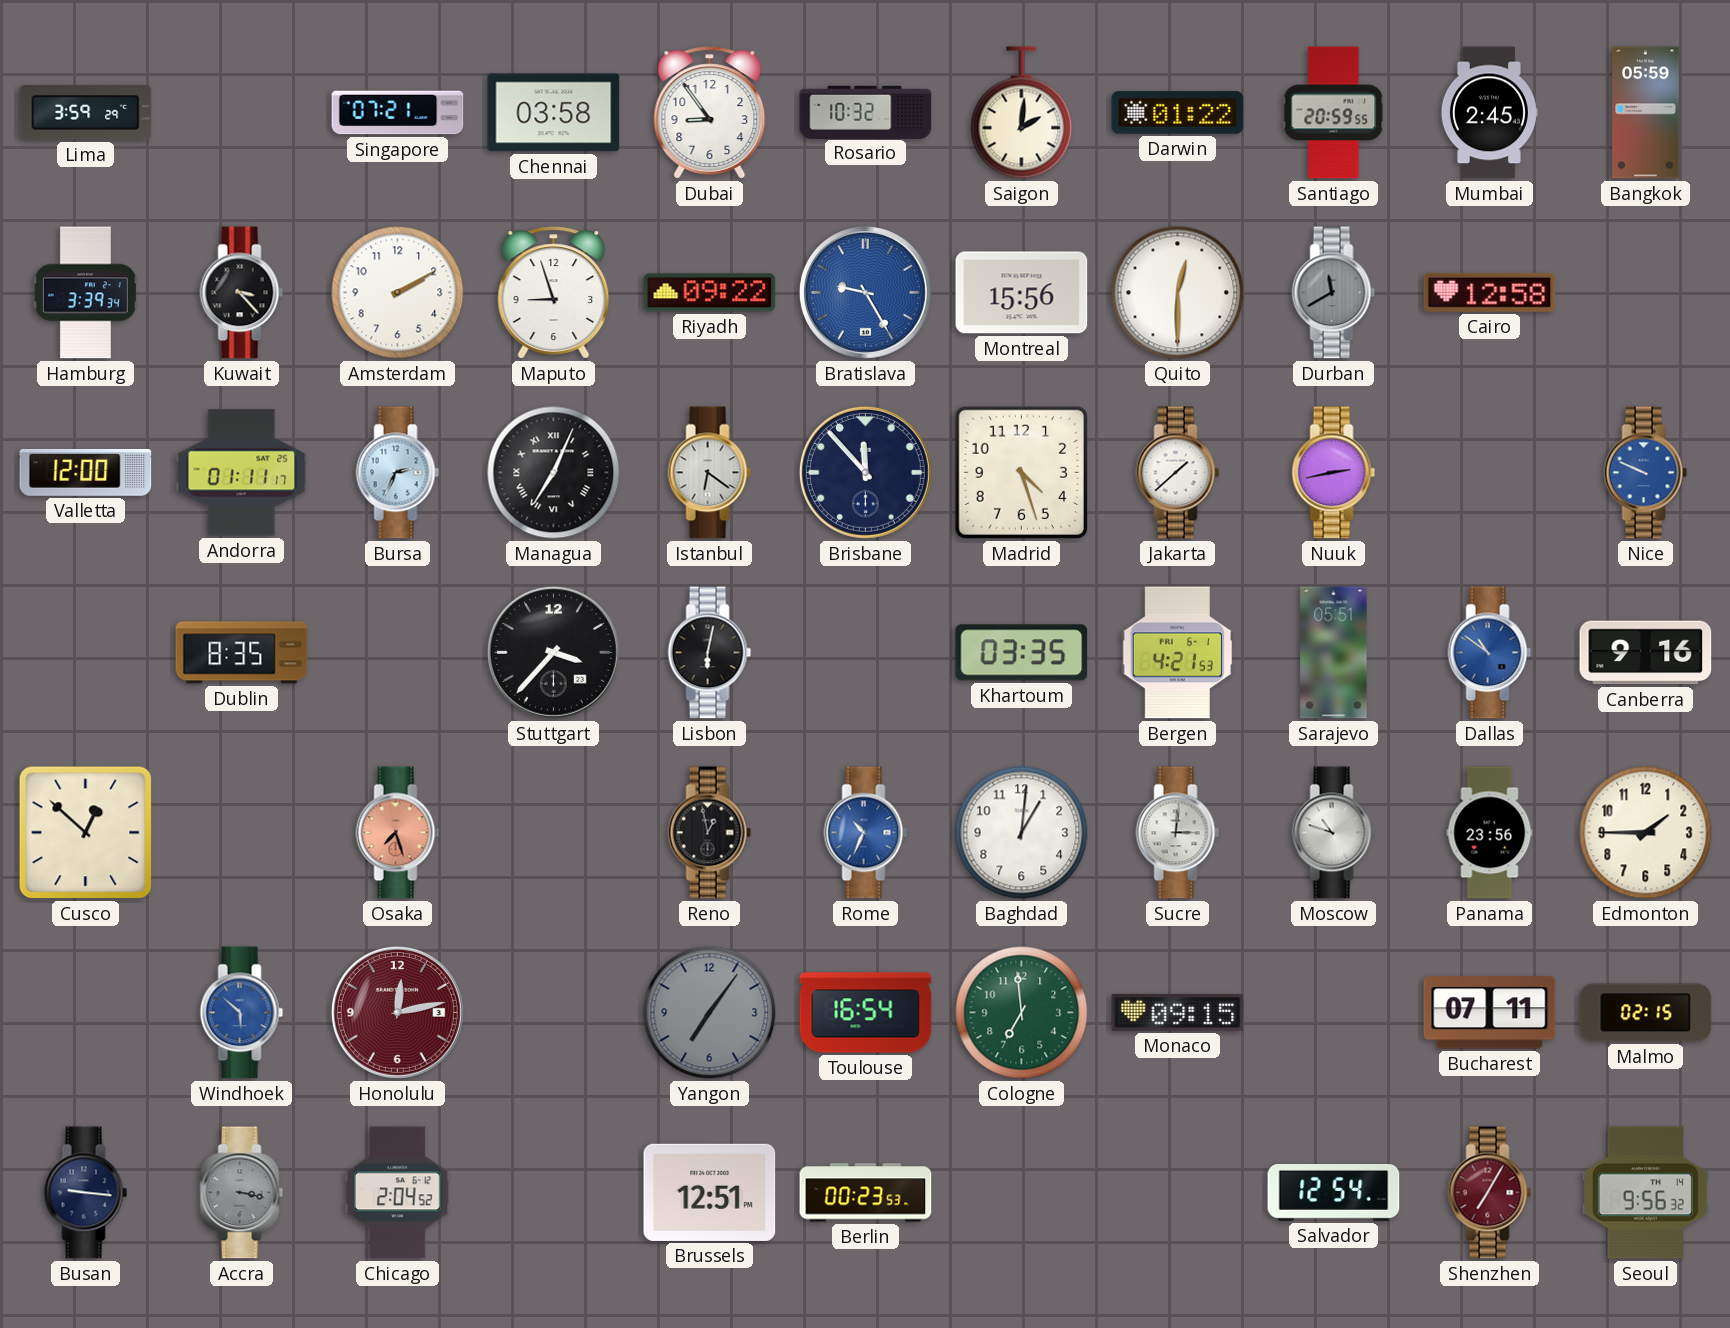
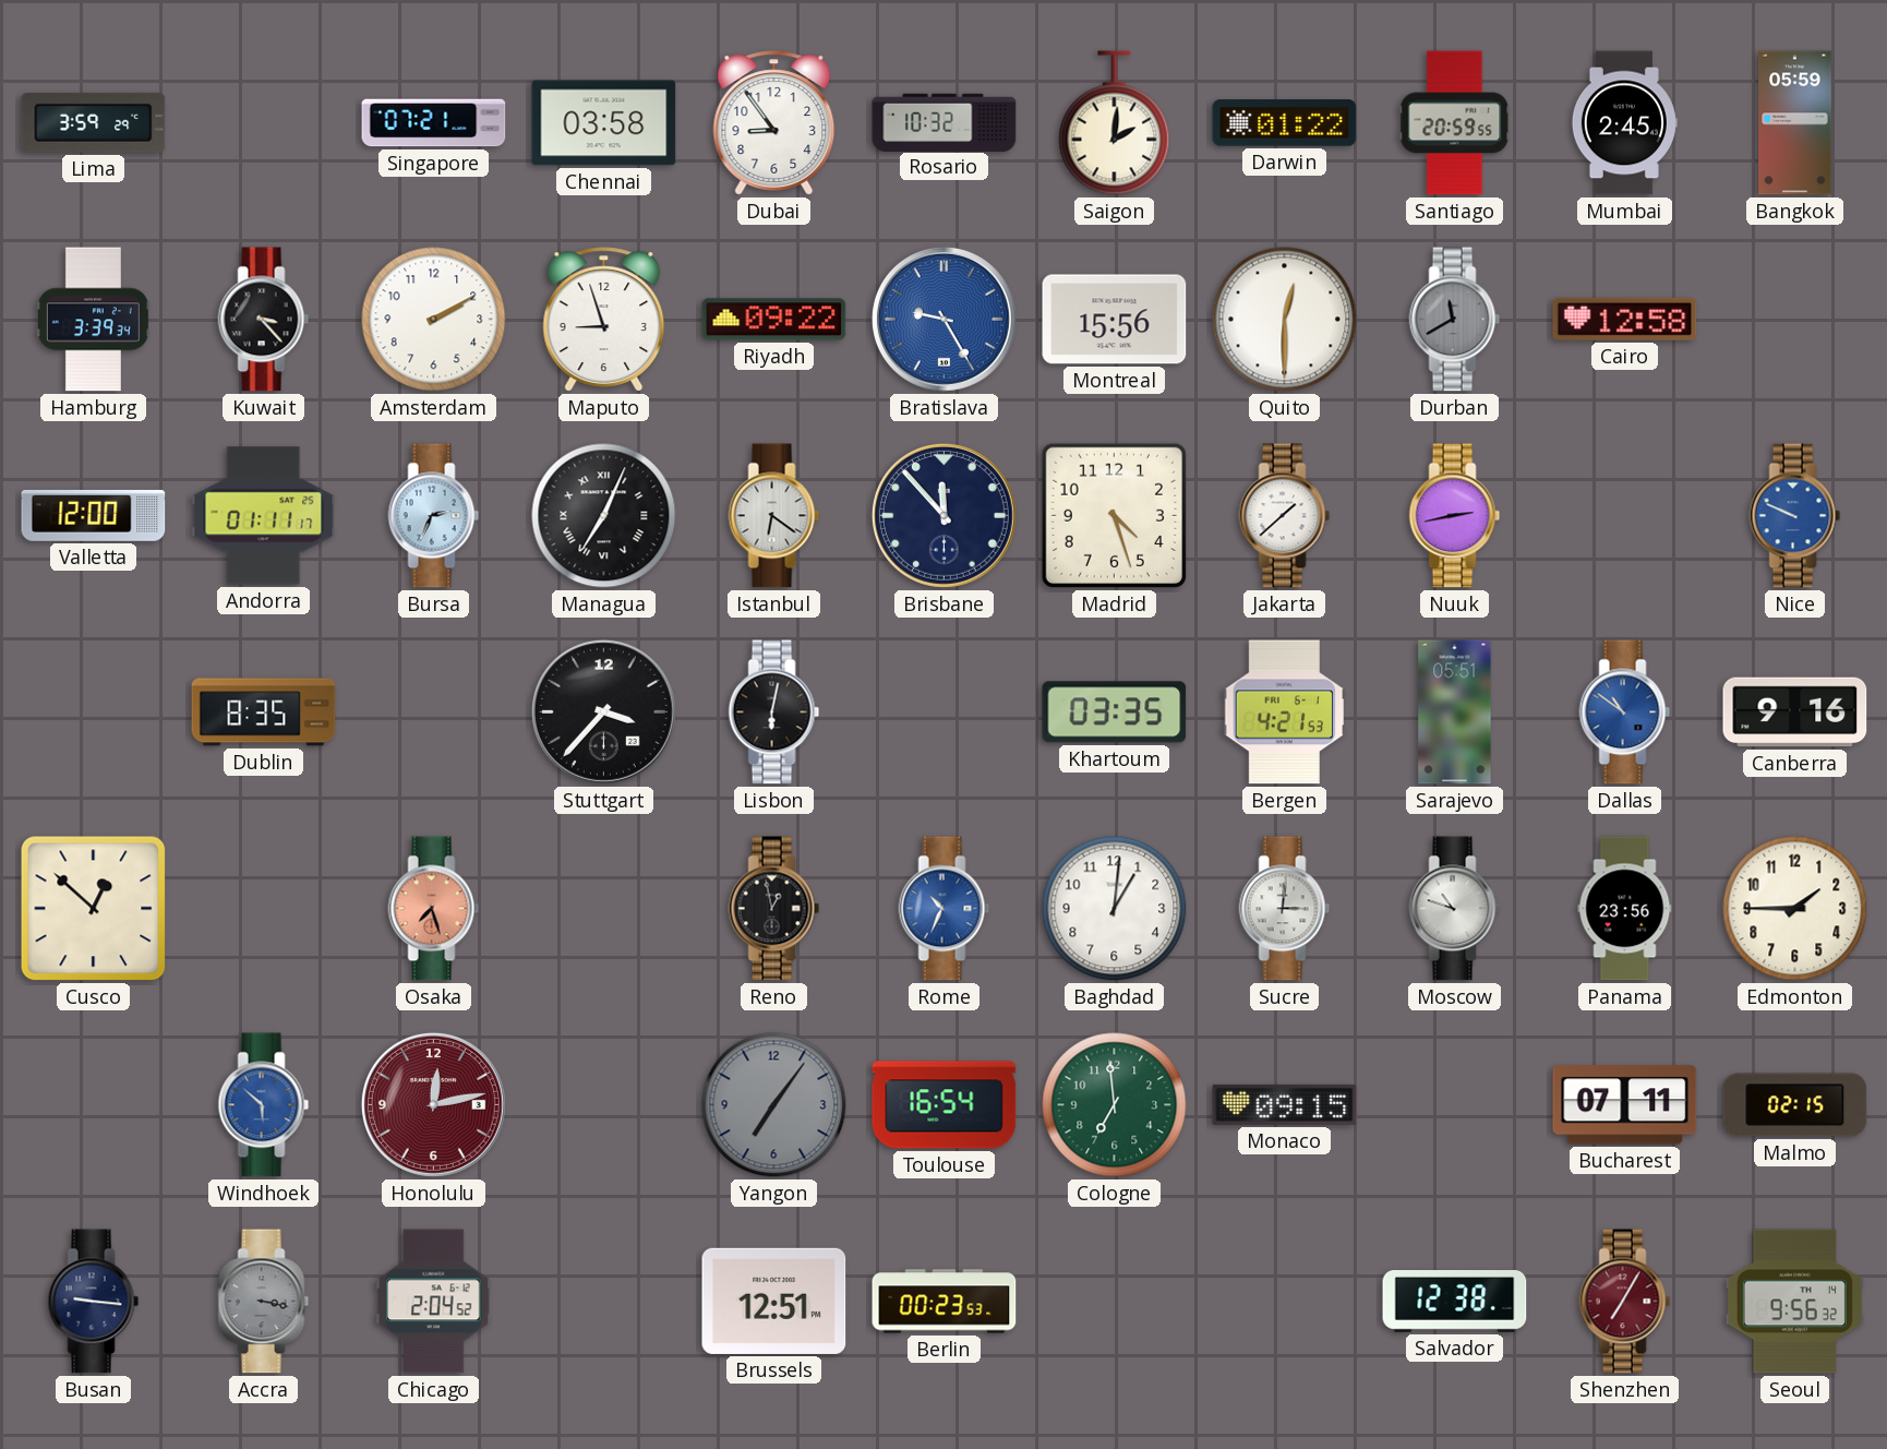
Salvador: 12:54 -> 12:38
